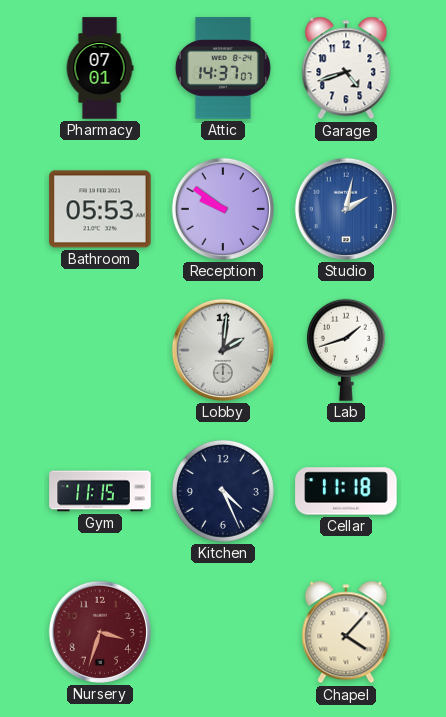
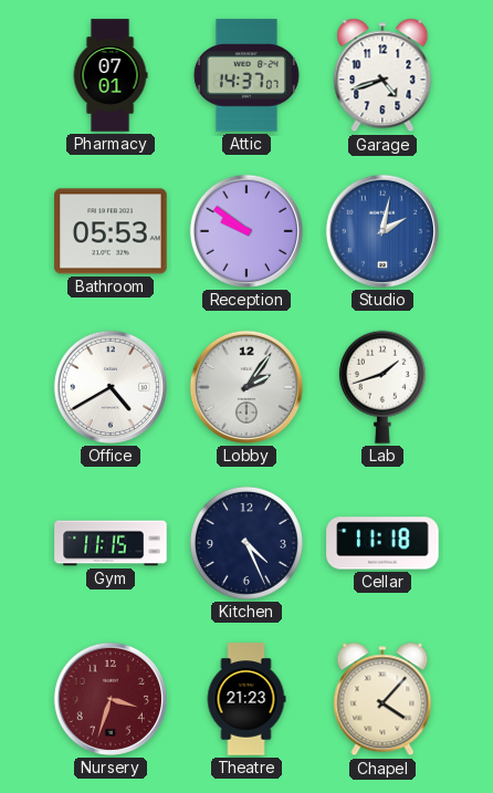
Office: none -> 4:40
Lobby: 2:01 -> 2:06
Theatre: none -> 21:23
